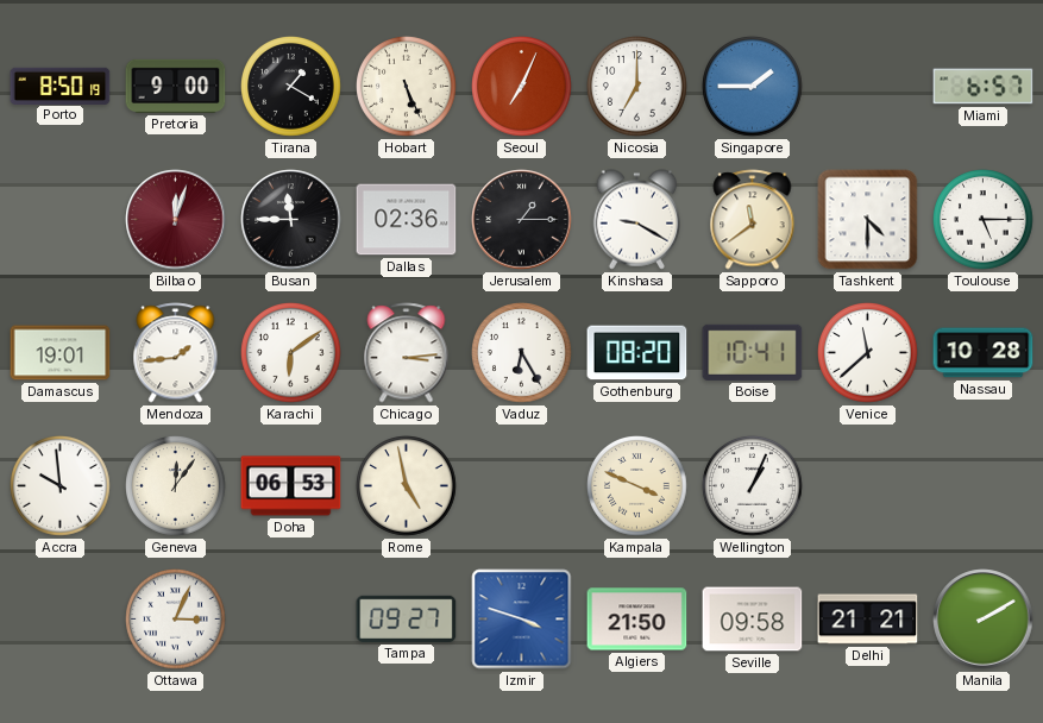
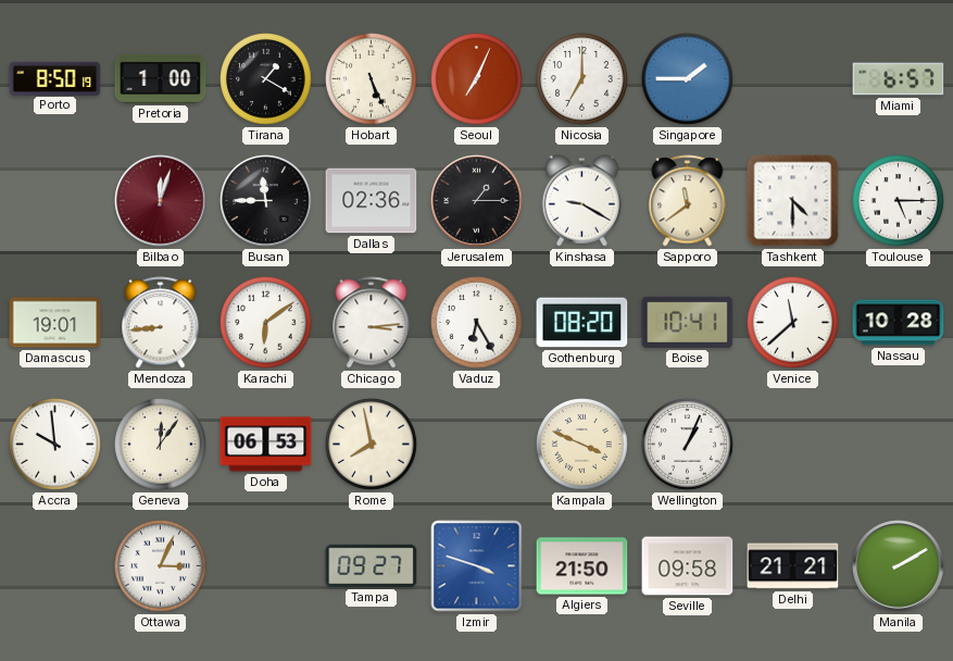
Pretoria: 9:00 -> 1:00
Mendoza: 1:44 -> 8:44
Rome: 4:58 -> 7:58
